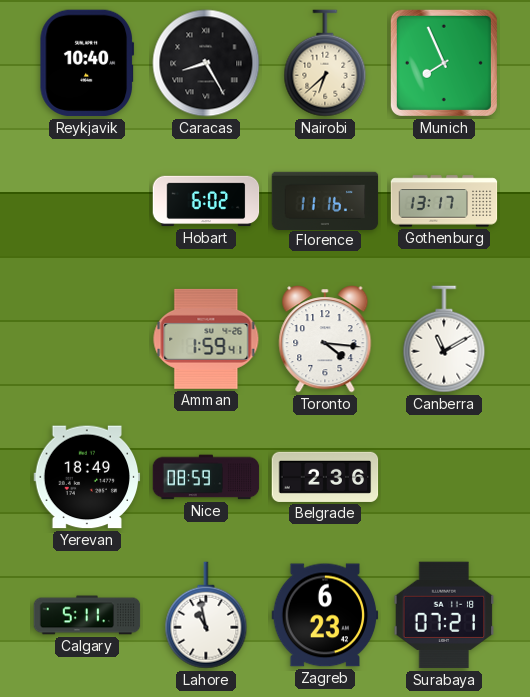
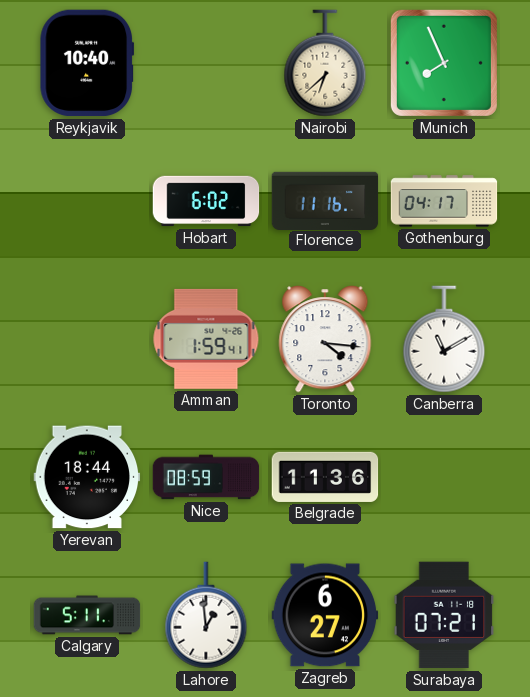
Caracas: 8:25 -> none
Gothenburg: 13:17 -> 04:17
Yerevan: 18:49 -> 18:44
Belgrade: 2:36 -> 11:36
Lahore: 10:58 -> 12:59
Zagreb: 6:23 -> 6:27
